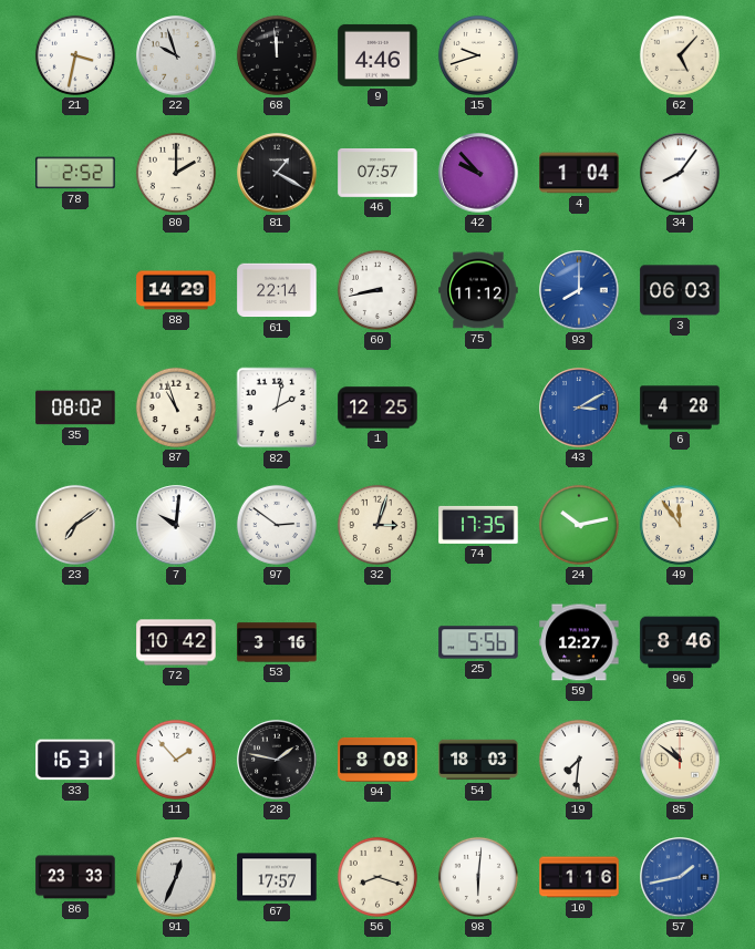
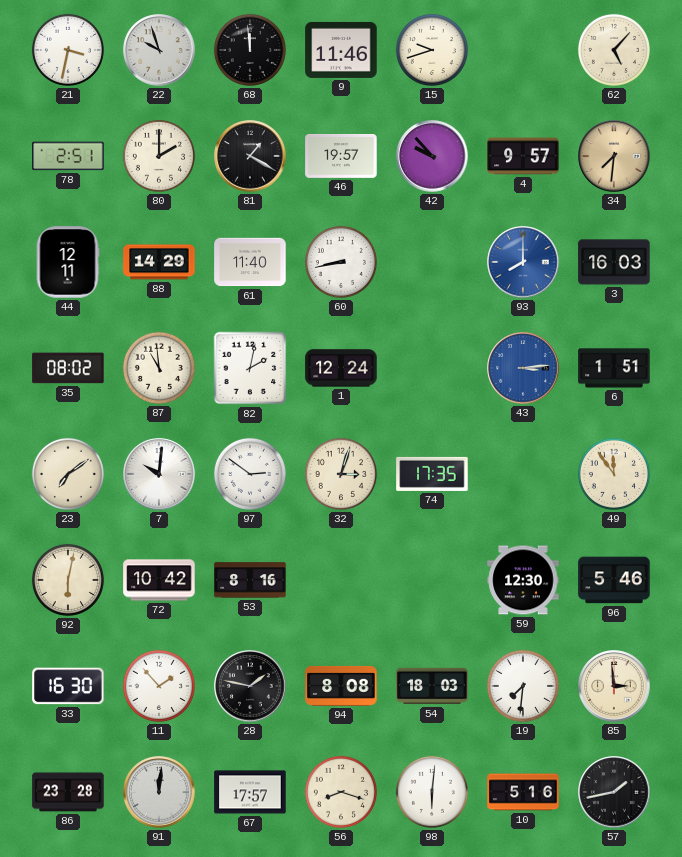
9: 4:46 -> 11:46
78: 2:52 -> 2:51
46: 07:57 -> 19:57
4: 1:04 -> 9:57
34: 8:06 -> 7:31
34 dial: white -> champagne
44: none -> 12:11
61: 22:14 -> 11:40
75: 11:12 -> none
3: 06:03 -> 16:03
87: 10:57 -> 10:59
1: 12:25 -> 12:24
43: 3:10 -> 3:14
6: 4:28 -> 1:51
24: 10:13 -> none
92: none -> 6:02
53: 3:16 -> 8:16
25: 5:56 -> none
59: 12:27 -> 12:30
96: 8:46 -> 5:46
33: 16:31 -> 16:30
85: 10:51 -> 2:59
86: 23:33 -> 23:28
91: 12:34 -> 12:01
10: 1:16 -> 5:16
57 dial: blue -> black
